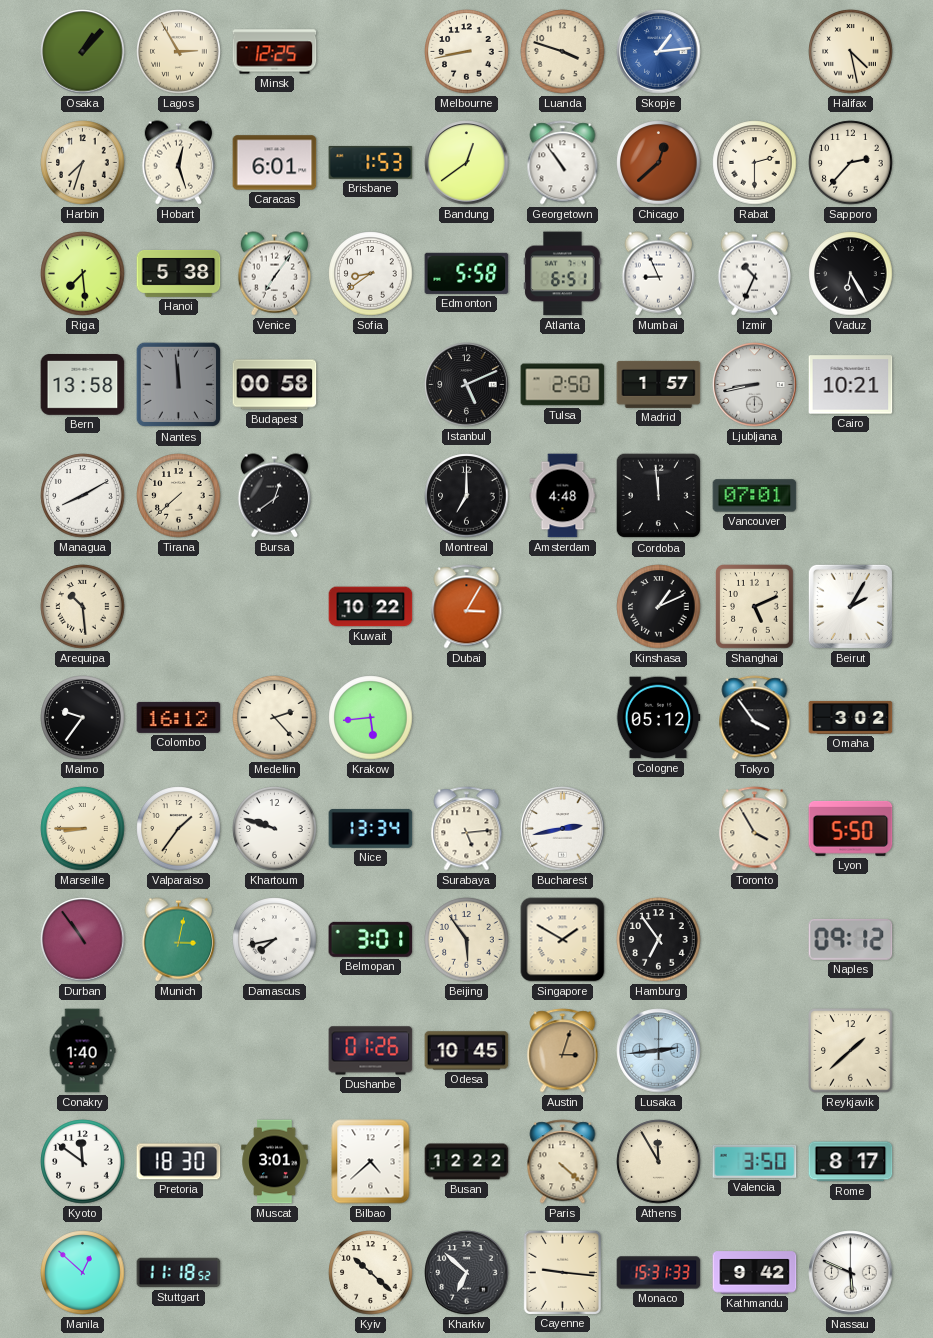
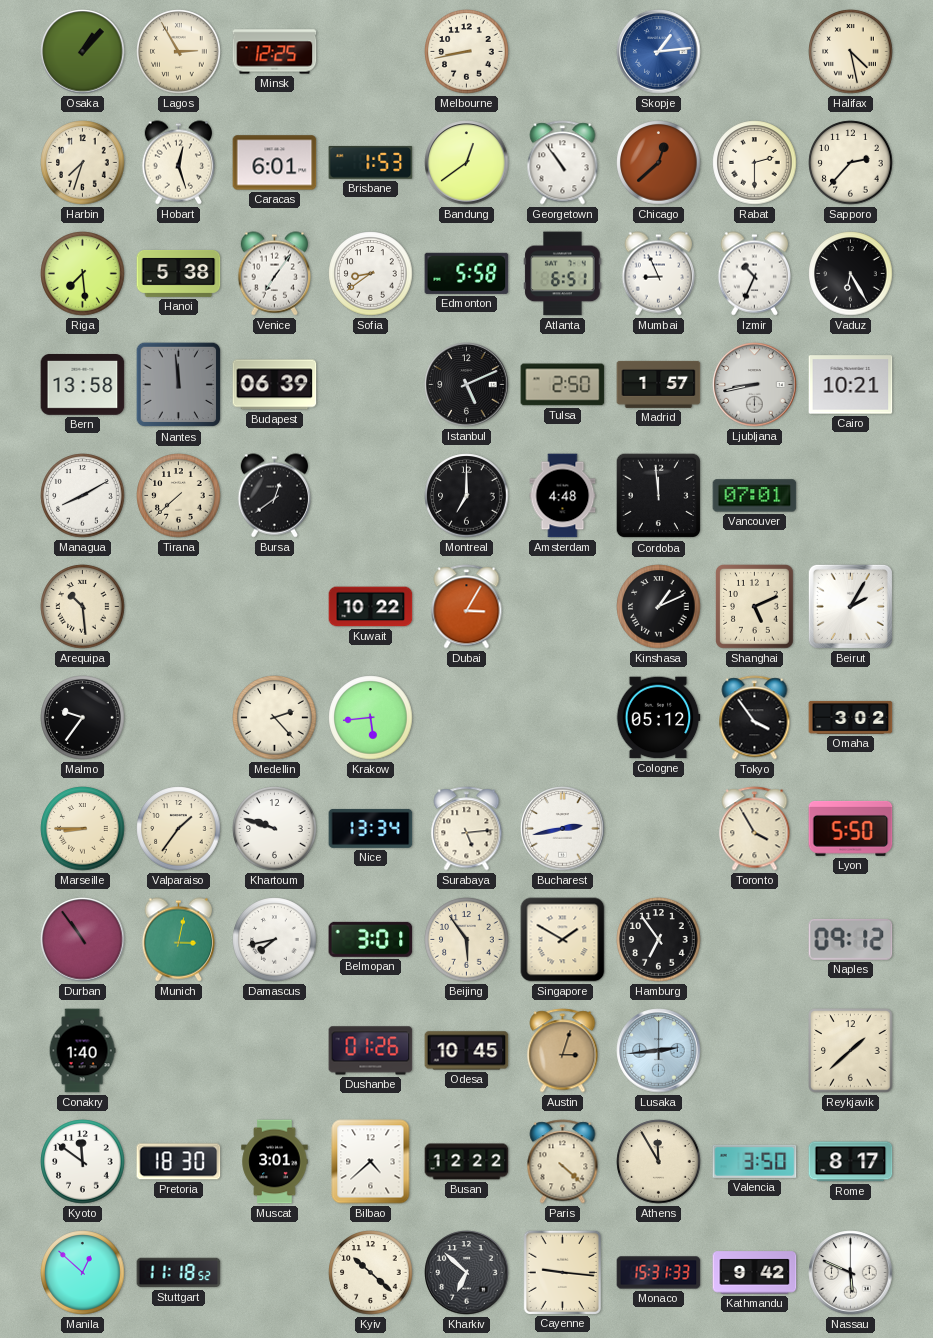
Luanda: 3:48 -> none
Budapest: 00:58 -> 06:39
Colombo: 16:12 -> none
